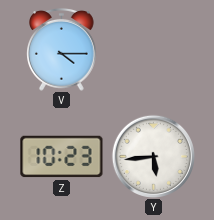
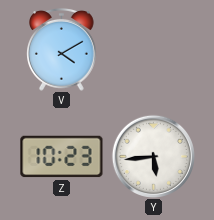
V: 4:15 -> 4:10
